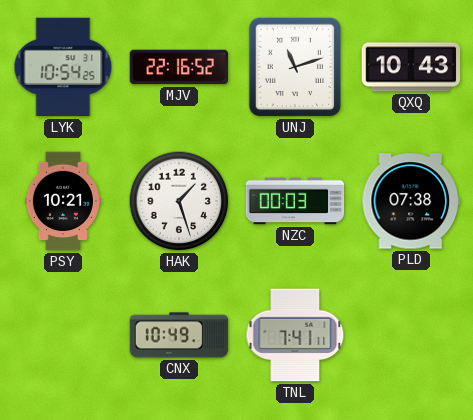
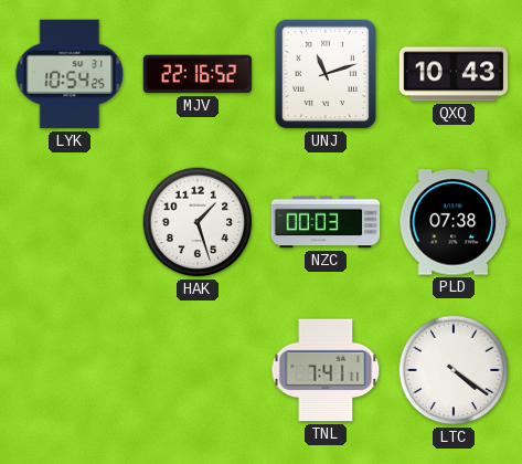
PSY: 10:21 -> none
CNX: 10:49 -> none
LTC: none -> 4:21
